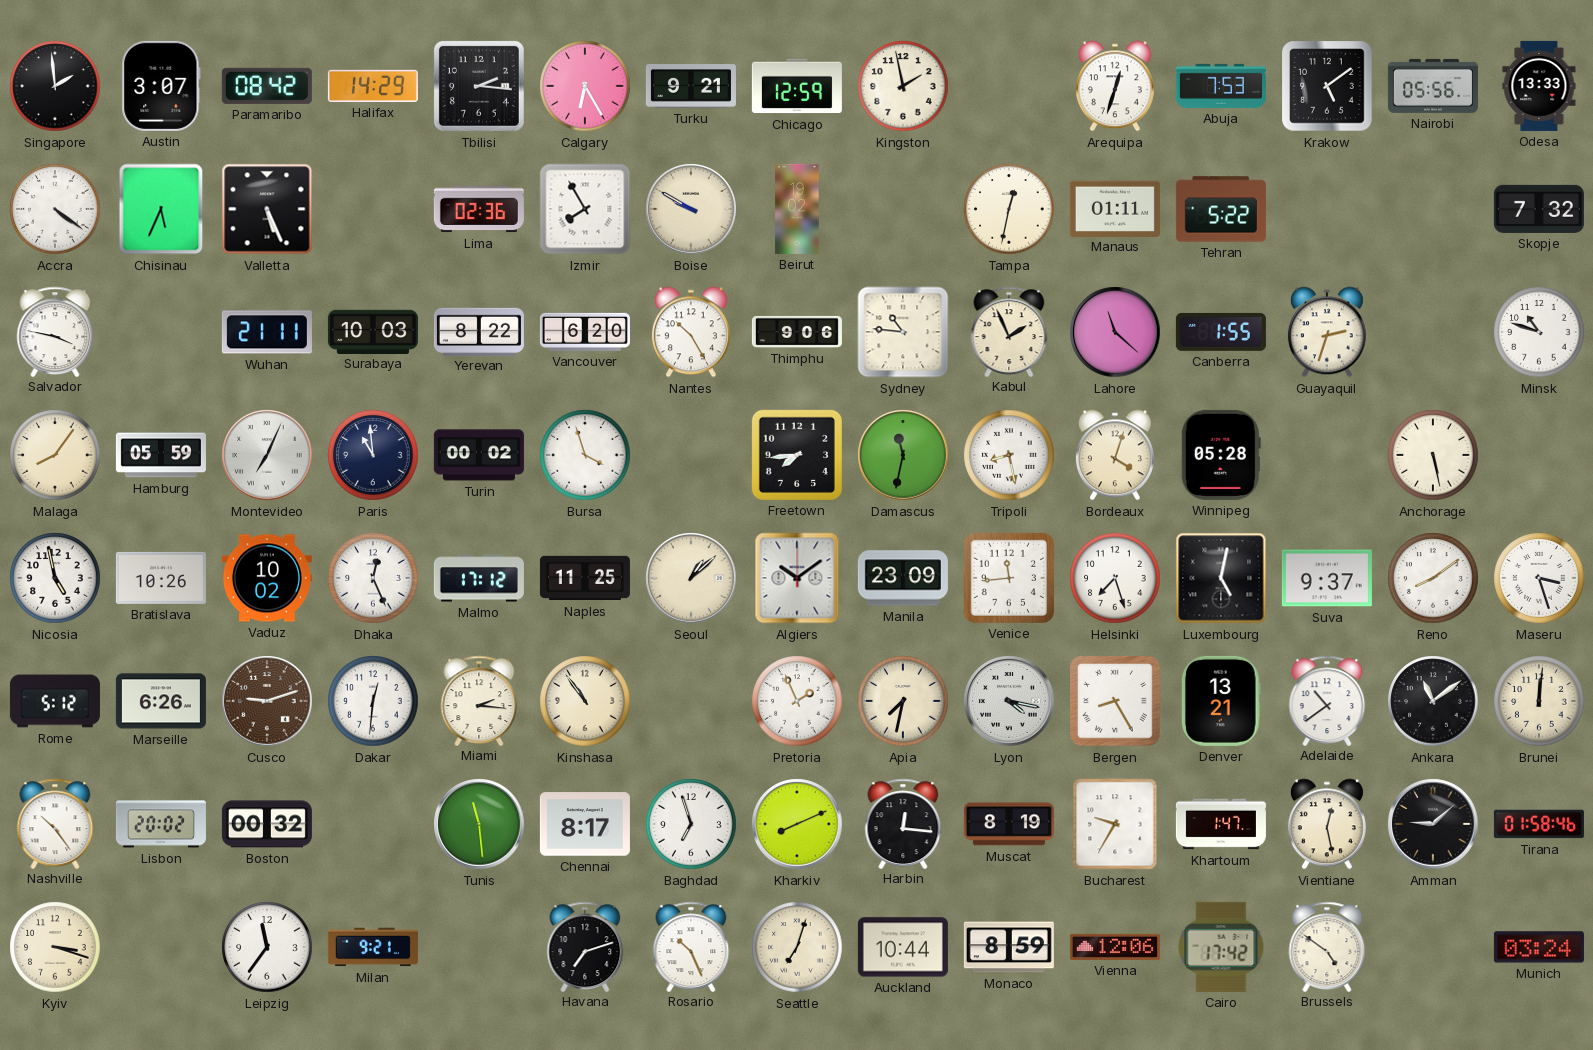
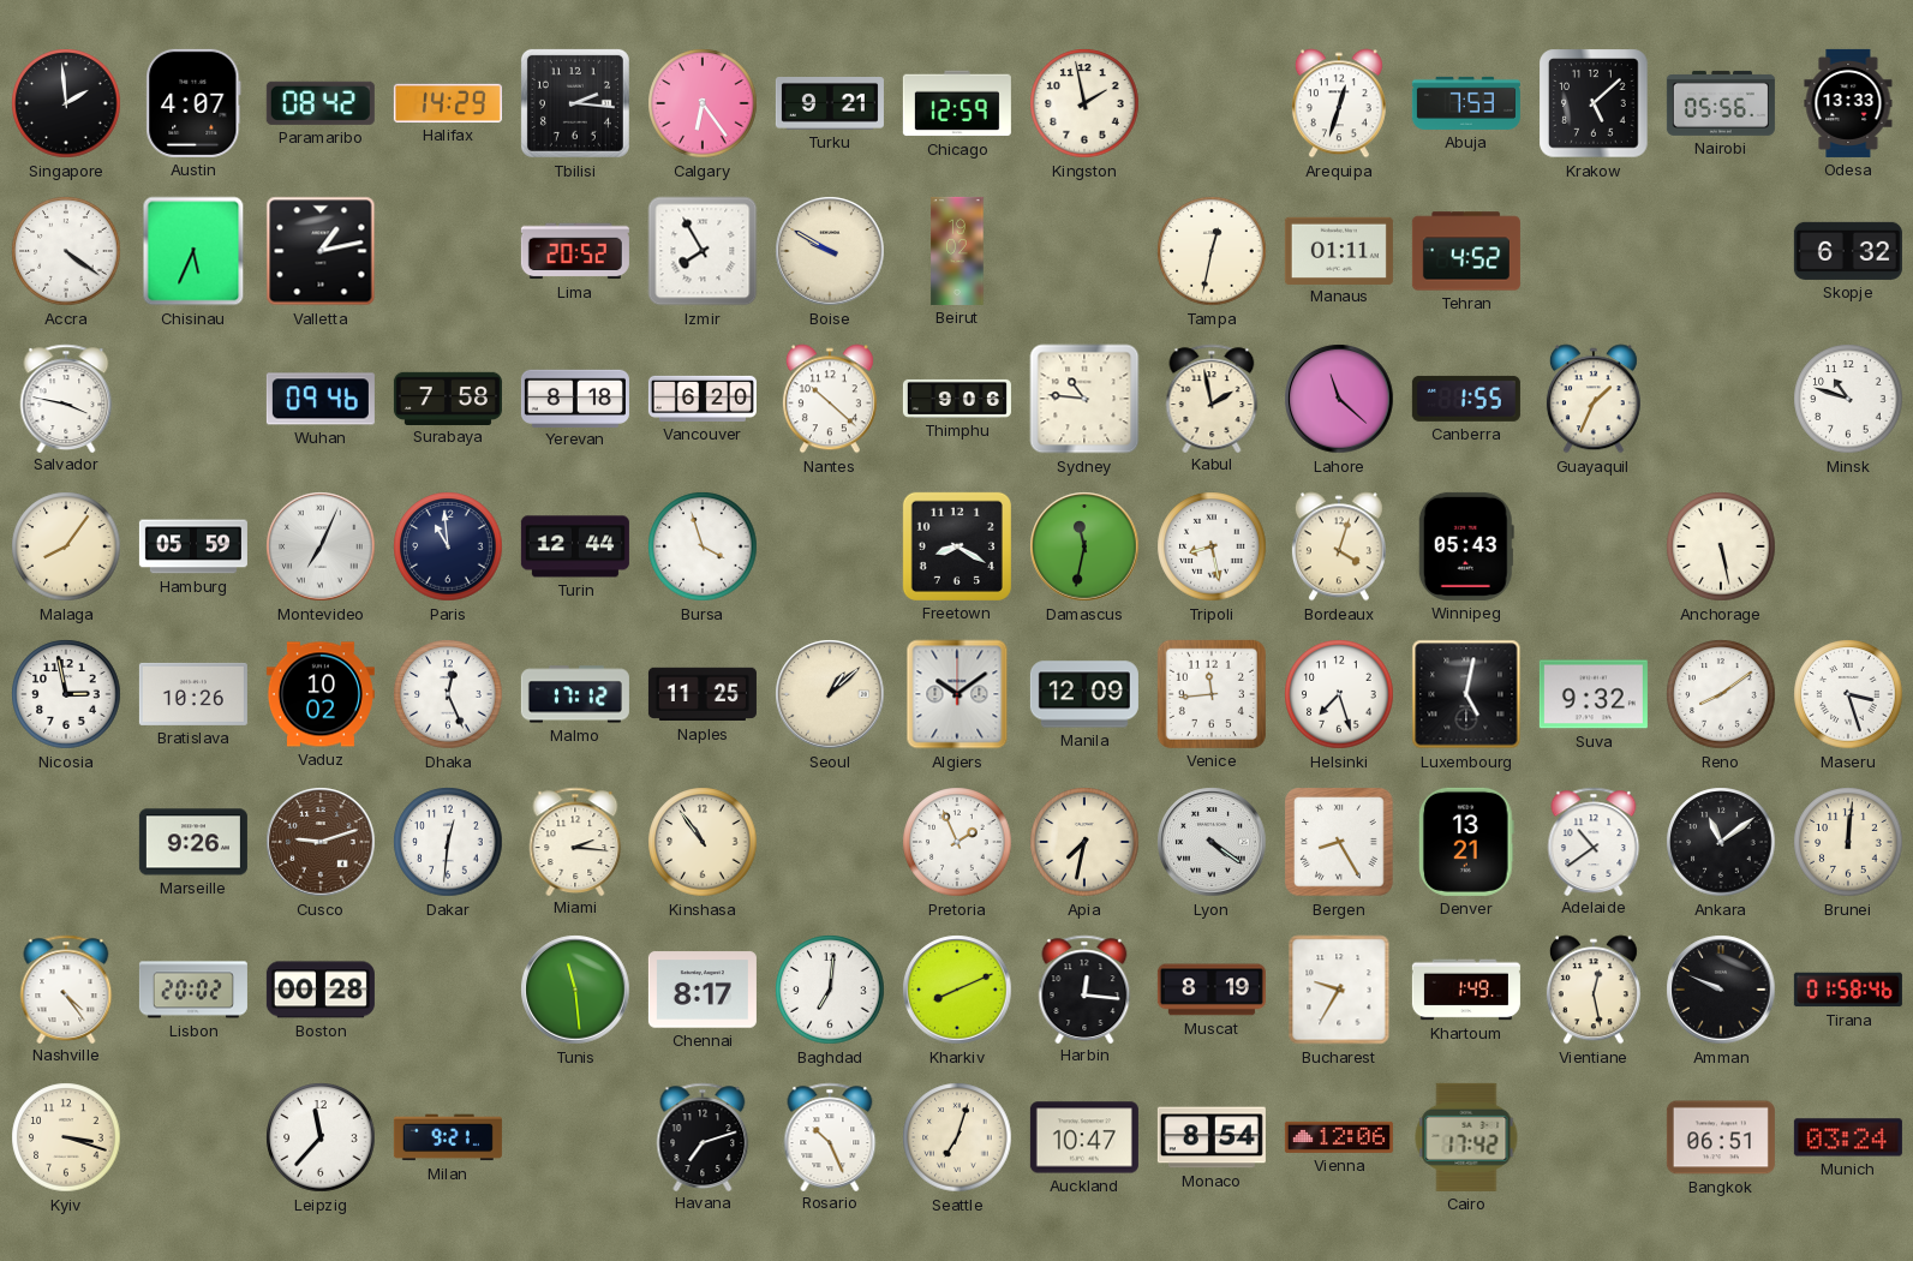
Austin: 3:07 -> 4:07
Calgary: 6:25 -> 6:24
Krakow: 5:09 -> 5:08
Valletta: 5:26 -> 1:13
Lima: 02:36 -> 20:52
Tehran: 5:22 -> 4:52
Skopje: 7:32 -> 6:32
Wuhan: 21:11 -> 09:46
Surabaya: 10:03 -> 7:58
Yerevan: 8:22 -> 8:18
Nantes: 10:25 -> 10:22
Kabul: 1:56 -> 1:58
Guayaquil: 2:33 -> 1:34
Turin: 00:02 -> 12:44
Freetown: 7:44 -> 8:20
Winnipeg: 05:28 -> 05:43
Nicosia: 4:58 -> 2:58
Manila: 23:09 -> 12:09
Suva: 9:37 -> 9:32
Rome: 5:12 -> none
Marseille: 6:26 -> 9:26
Lyon: 4:17 -> 4:21
Nashville: 10:24 -> 4:24
Boston: 00:32 -> 00:28
Baghdad: 6:57 -> 7:01
Khartoum: 1:47 -> 1:49
Amman: 9:08 -> 9:49
Leipzig: 11:36 -> 11:37
Auckland: 10:44 -> 10:47
Monaco: 8:59 -> 8:54
Brussels: 4:51 -> none
Bangkok: none -> 06:51
